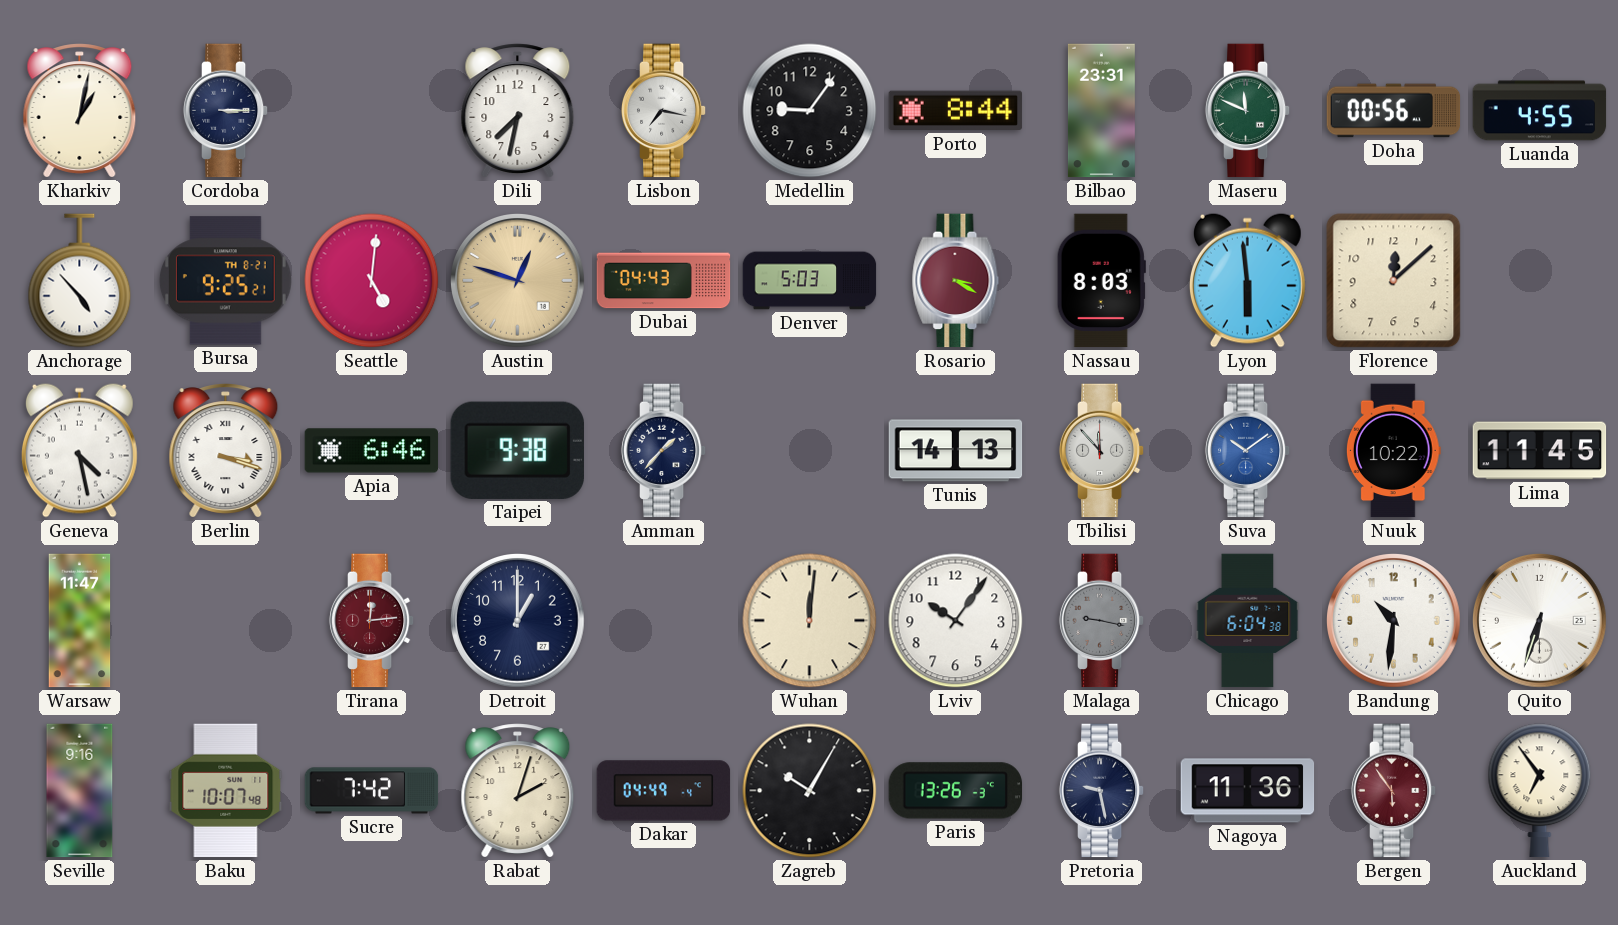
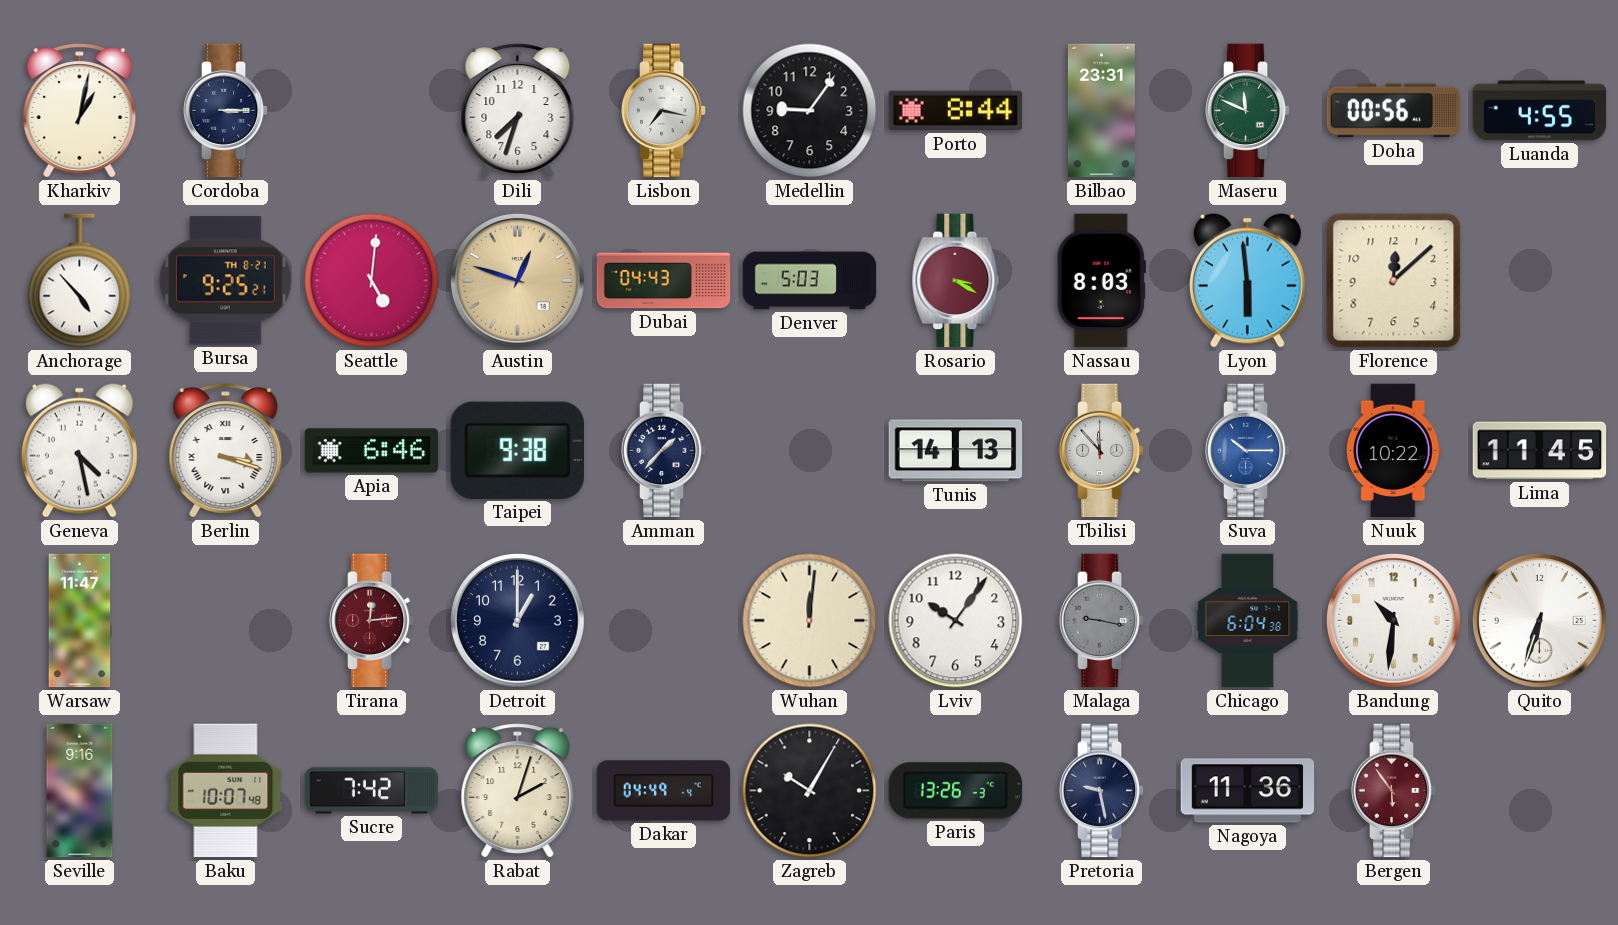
Dili: 7:32 -> 7:33
Suva: 10:09 -> 10:15
Auckland: 6:54 -> none
